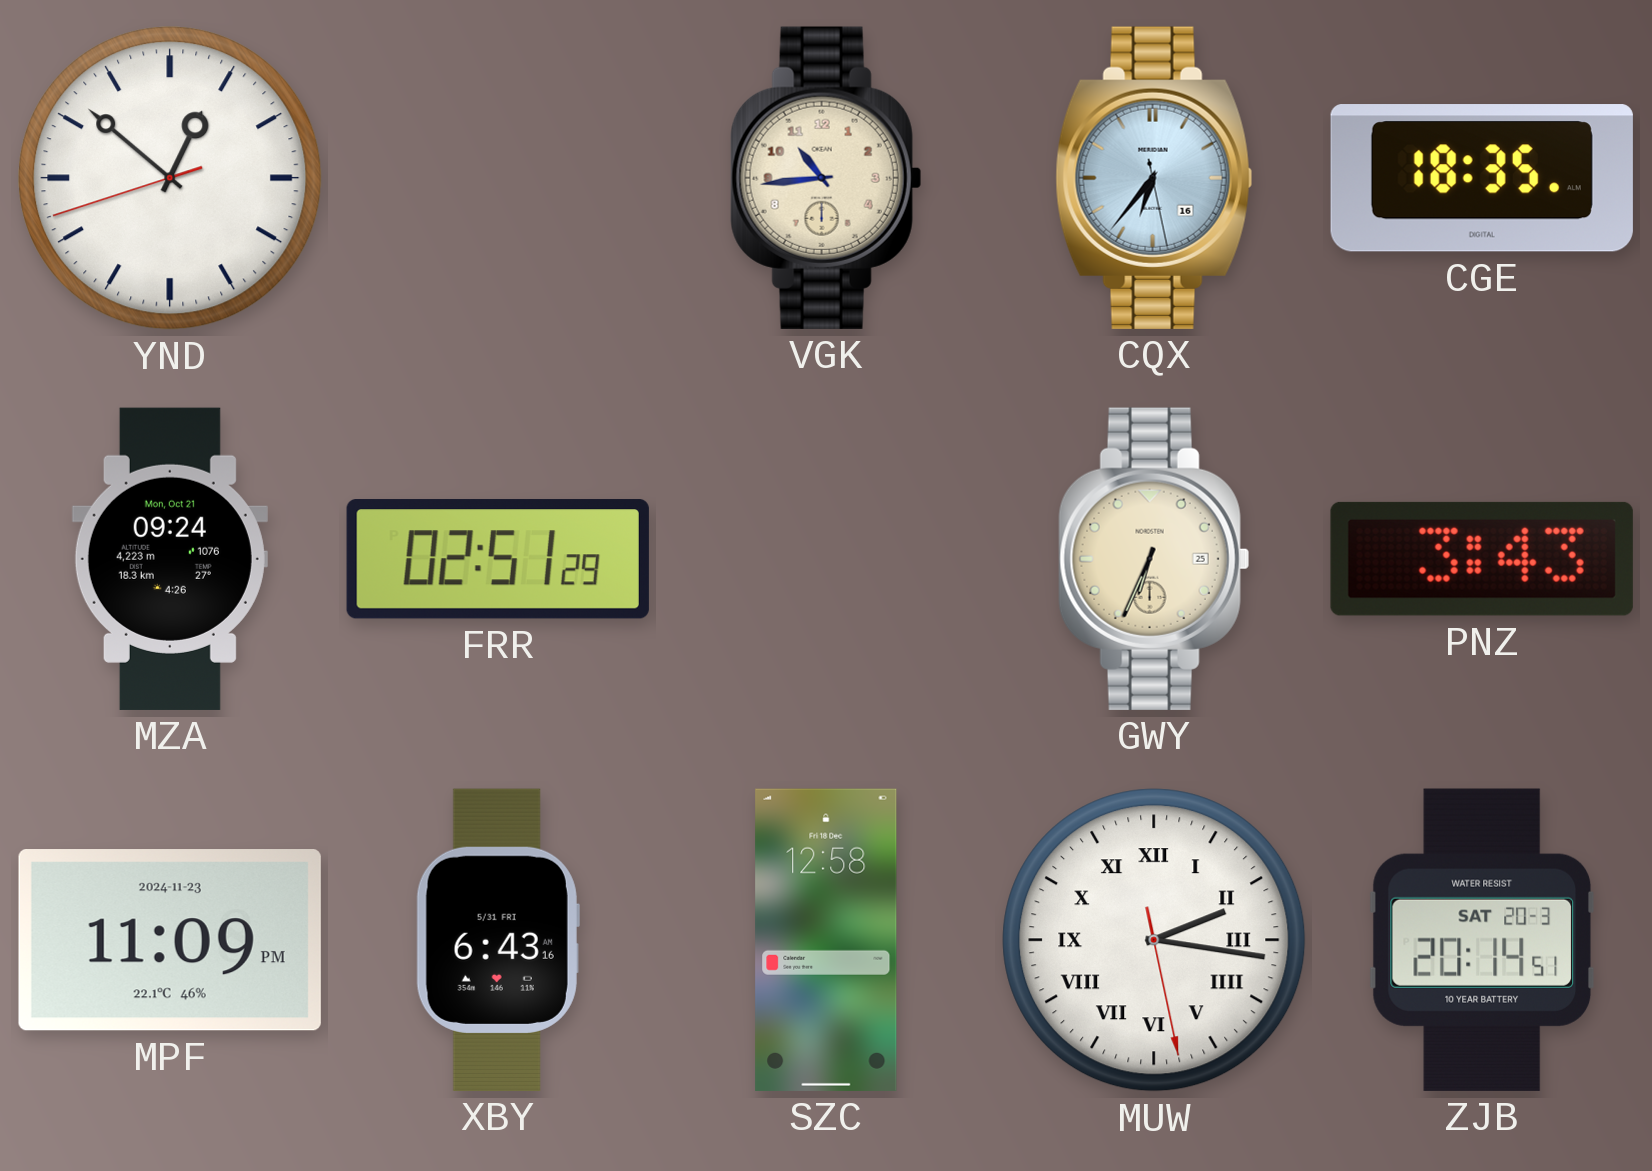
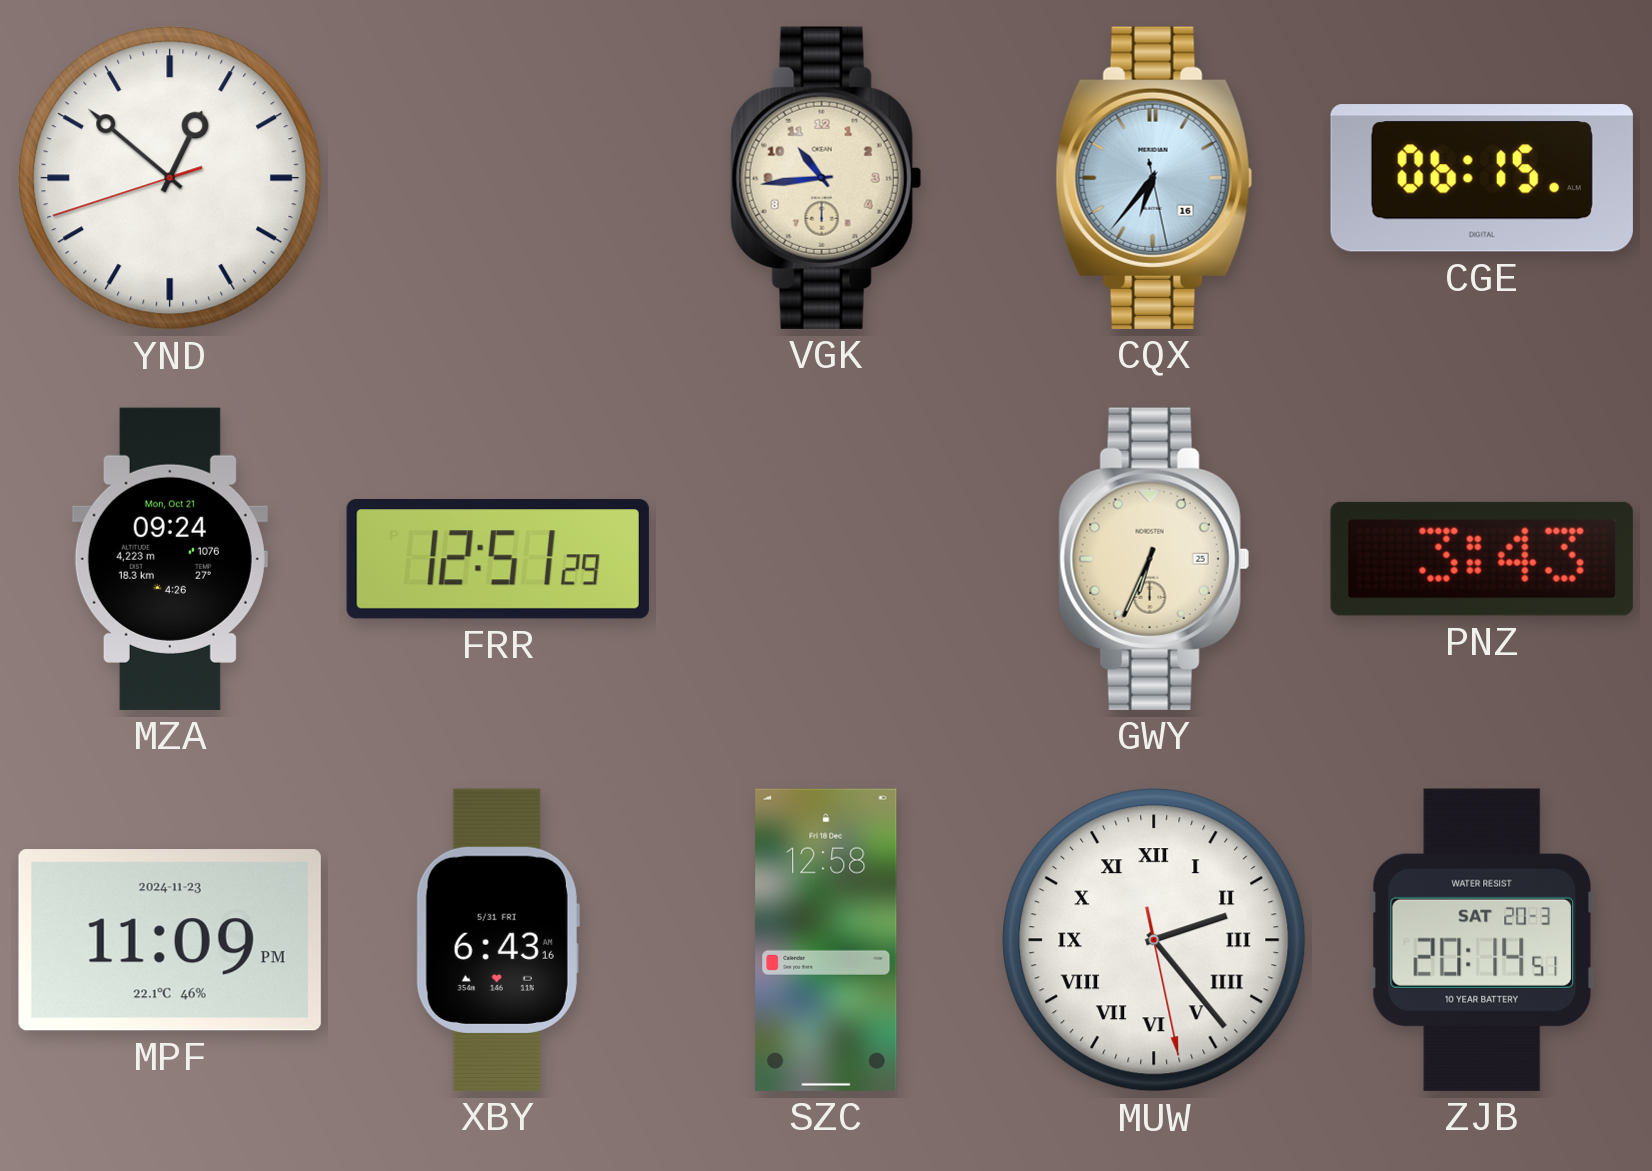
CGE: 18:35 -> 06:15
FRR: 02:51 -> 12:51
MUW: 2:16 -> 2:23
